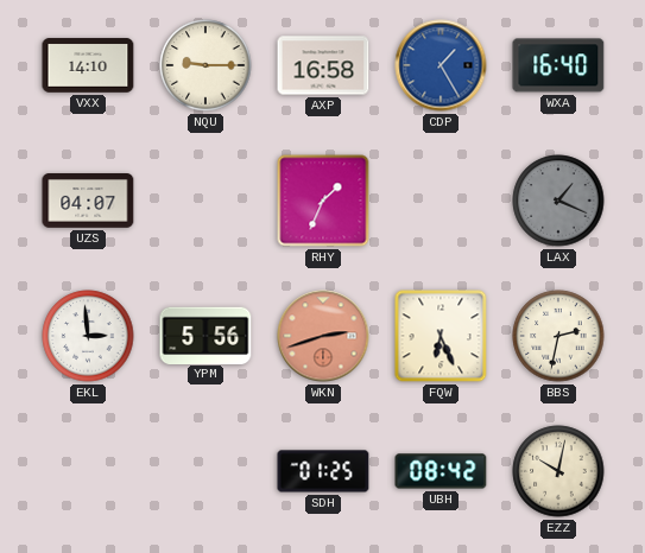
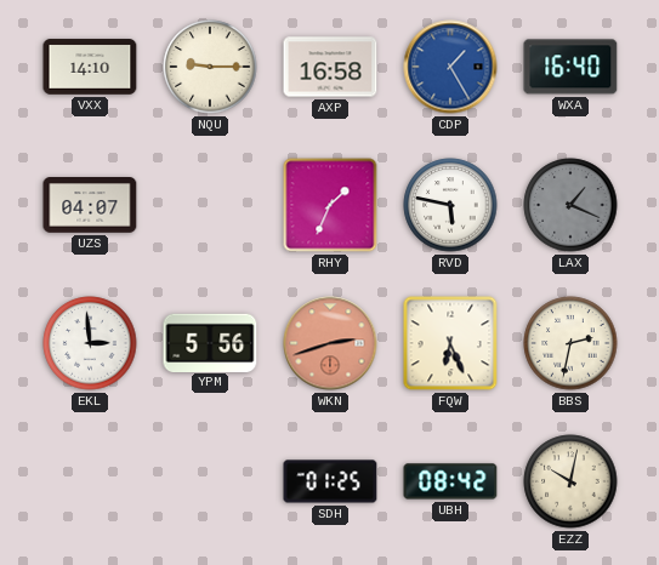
RVD: none -> 5:47
